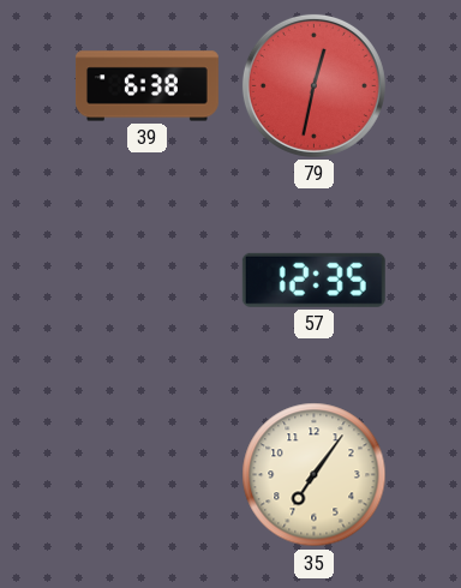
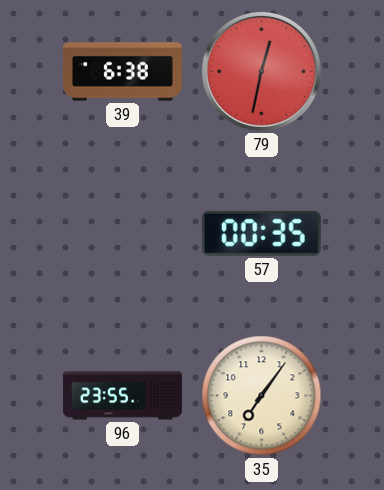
57: 12:35 -> 00:35
96: none -> 23:55
